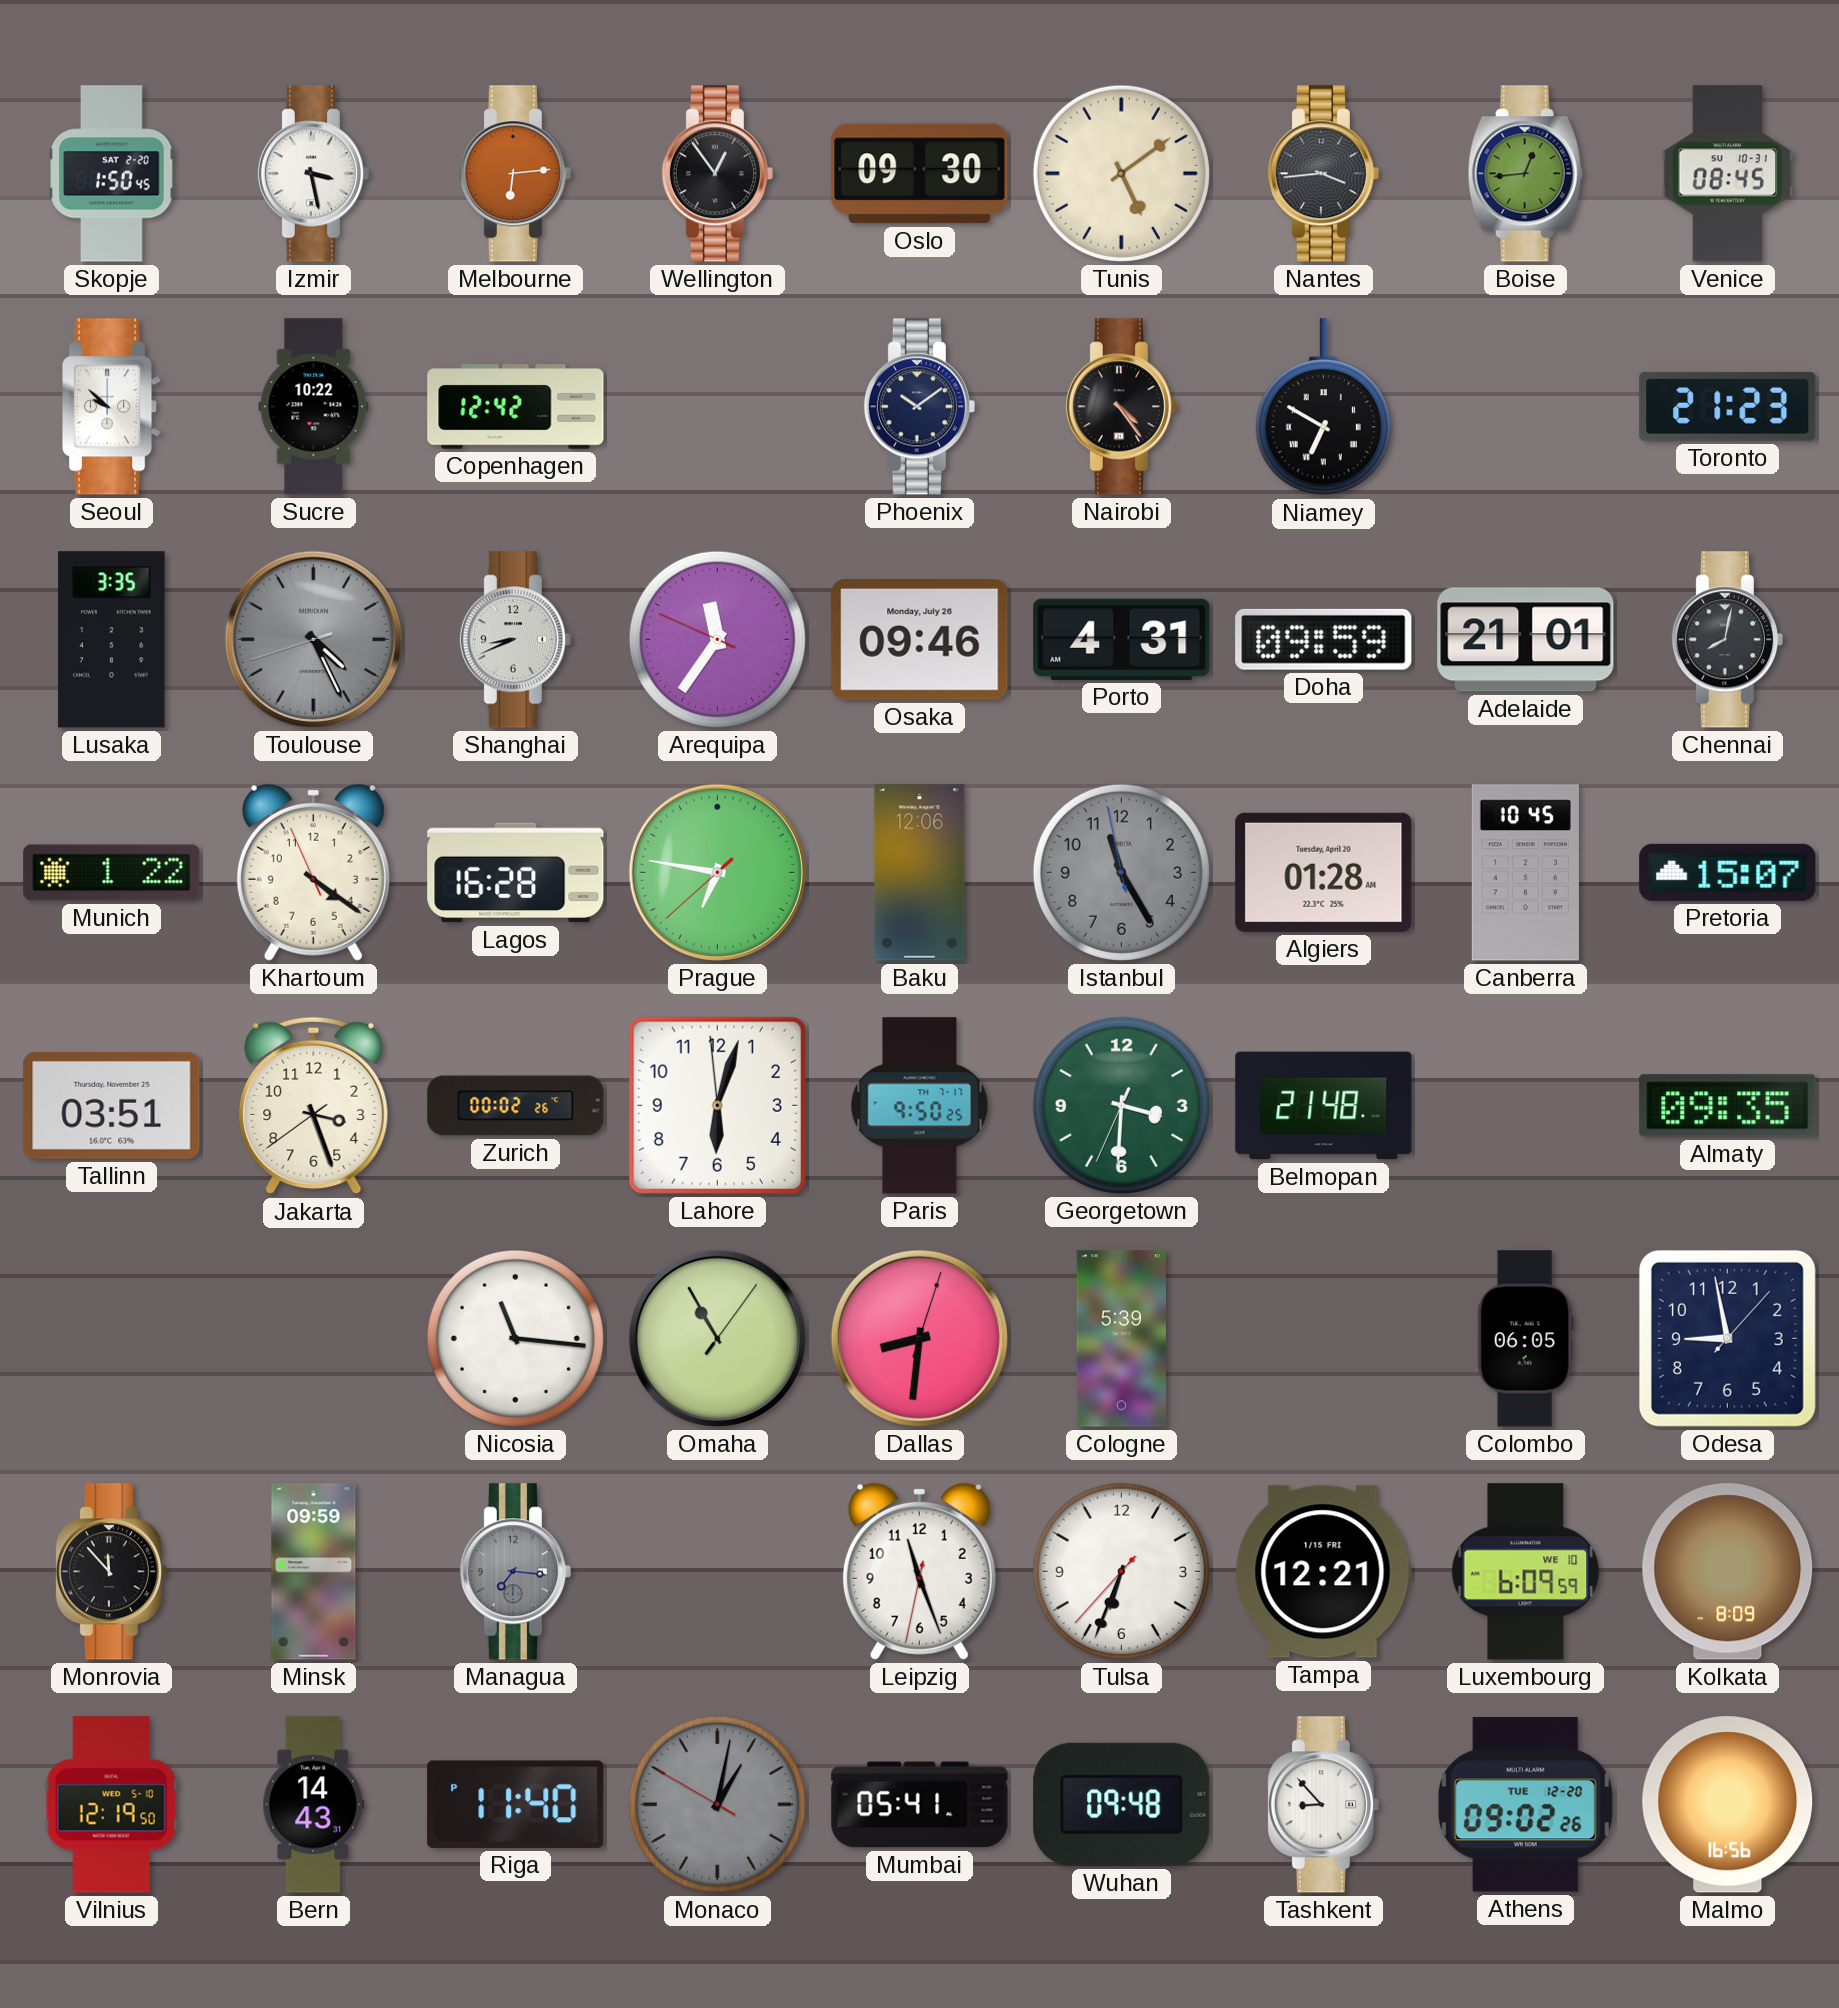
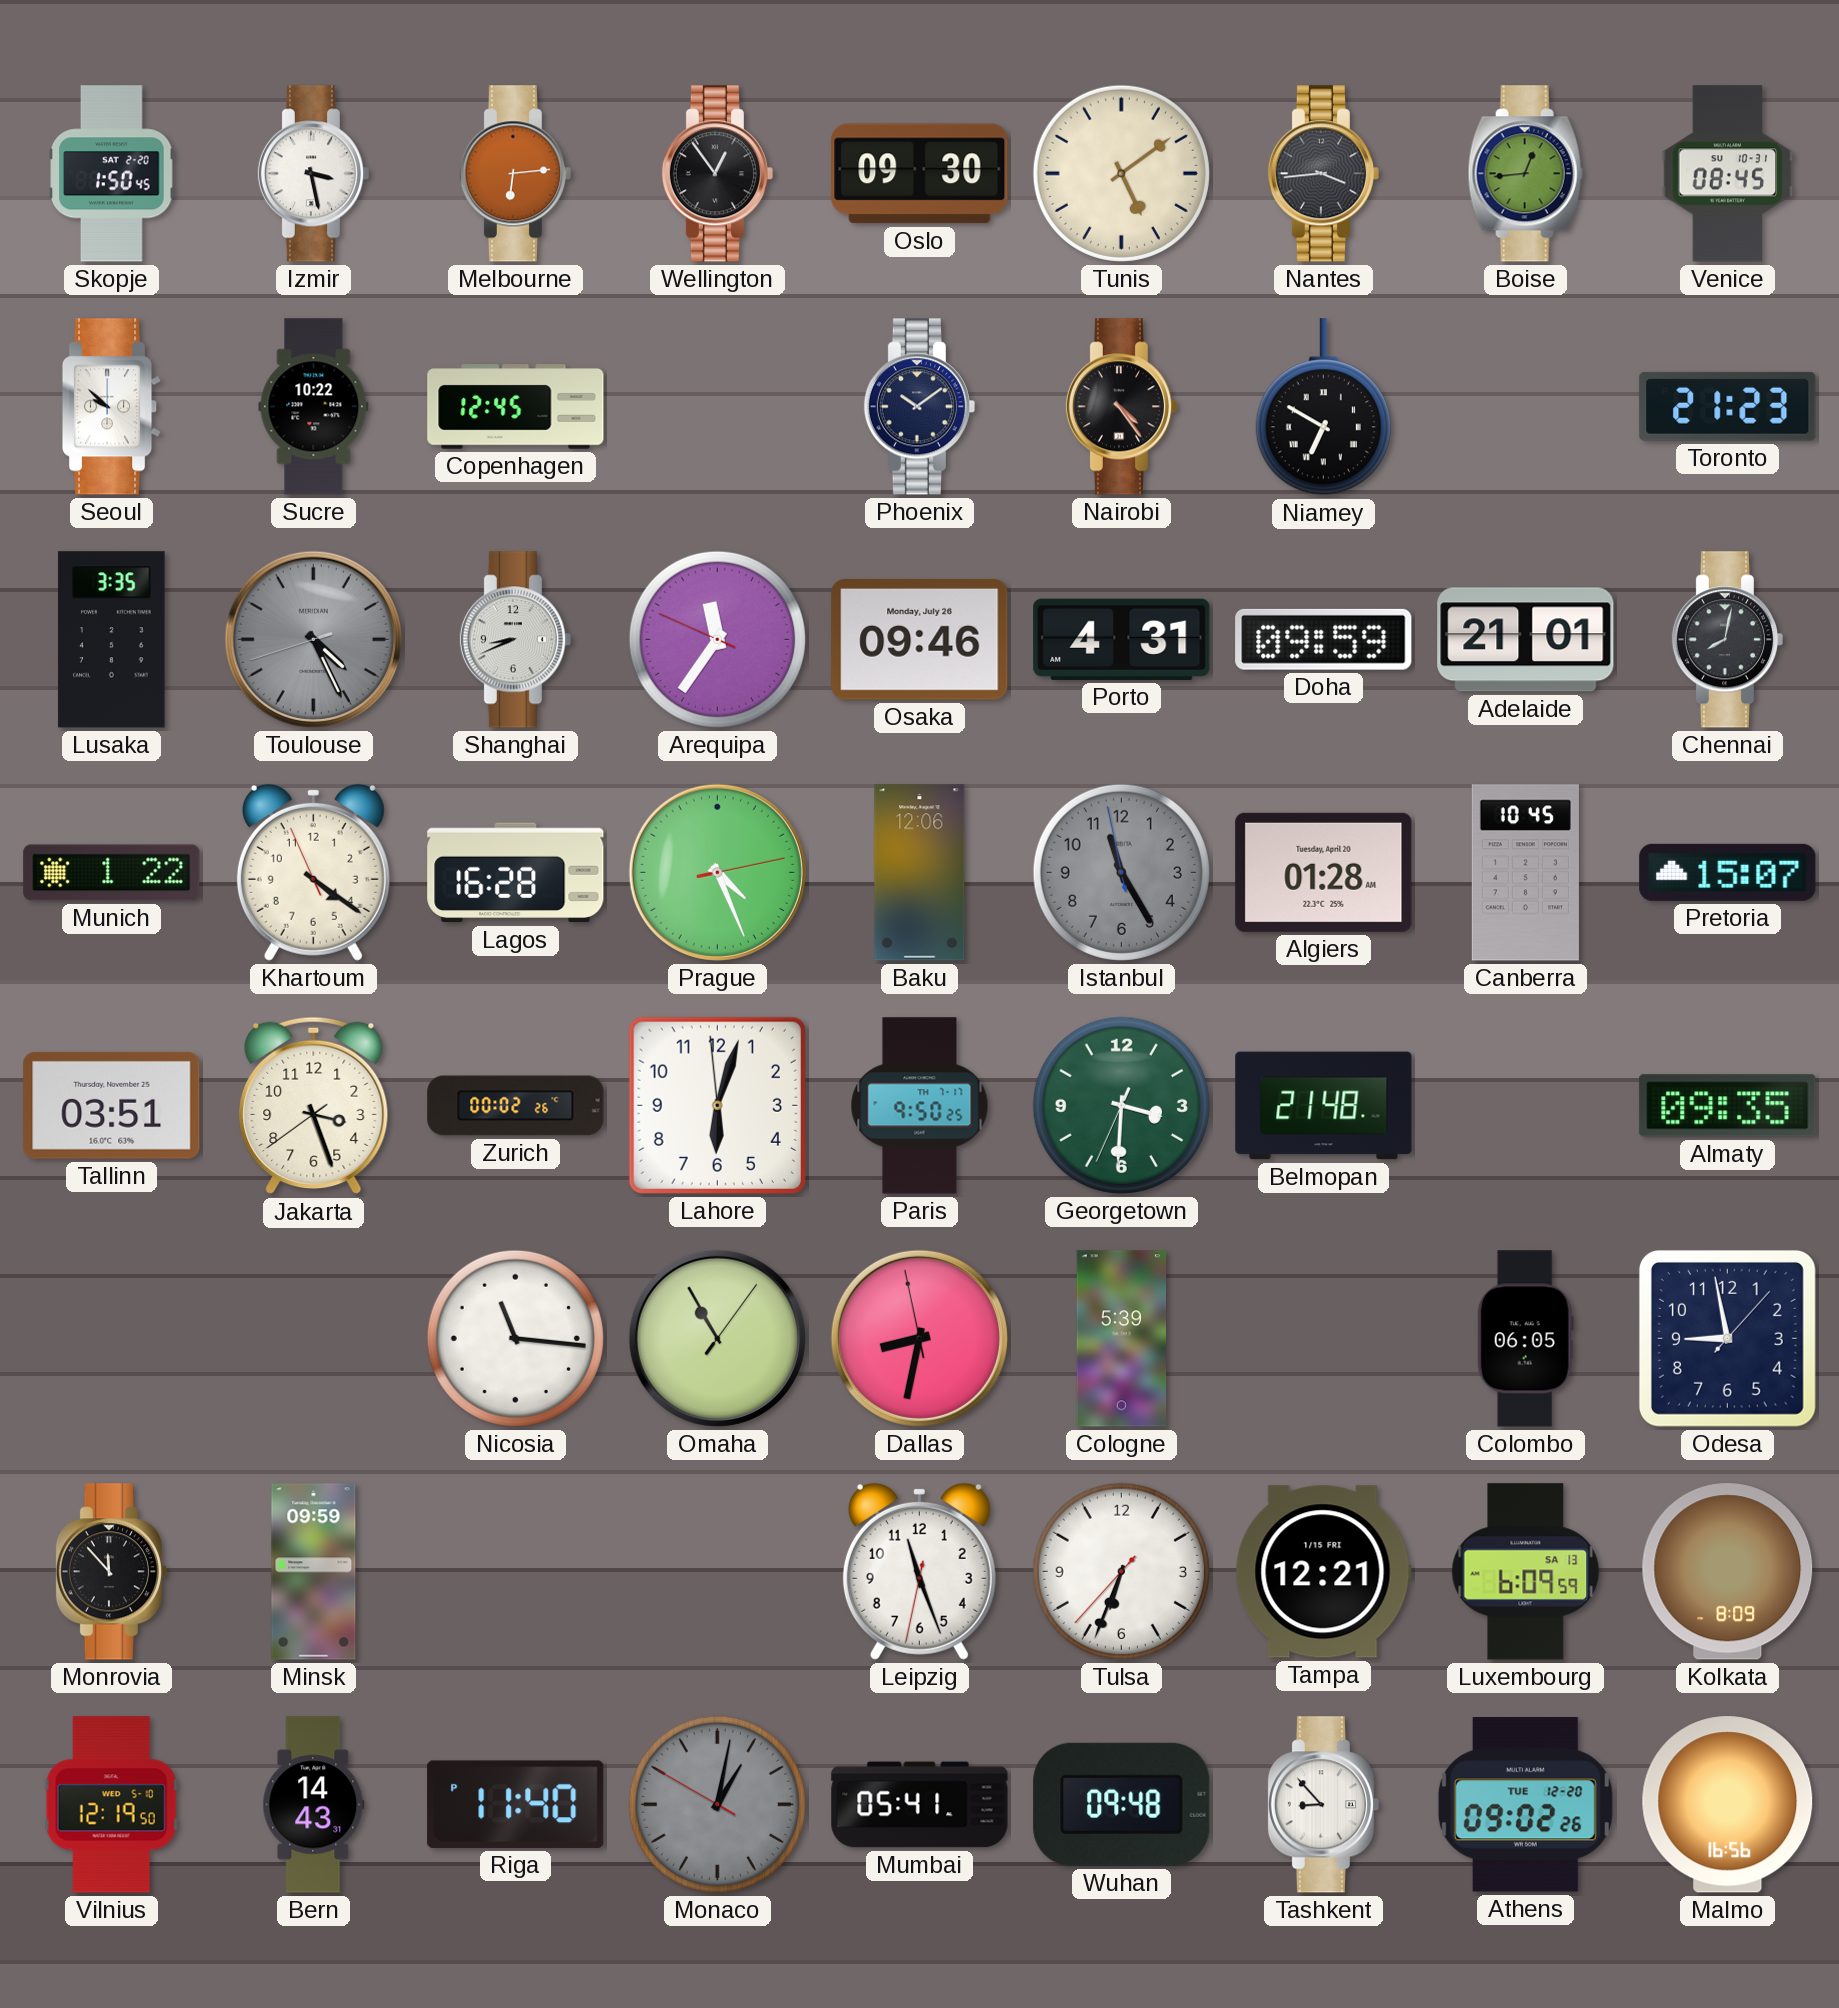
Copenhagen: 12:42 -> 12:45
Prague: 6:46 -> 4:26
Dallas: 8:31:03 -> 8:31:58
Managua: 7:16 -> none
Luxembourg date: WE 10 -> SA 13
